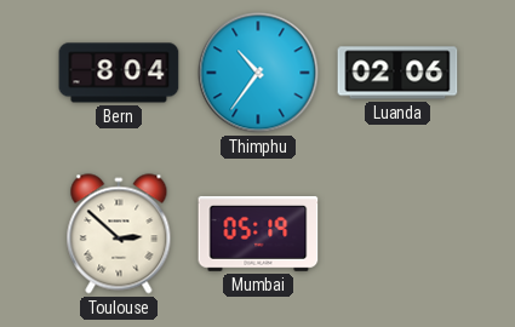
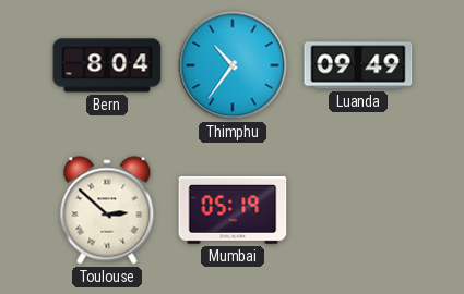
Luanda: 02:06 -> 09:49
